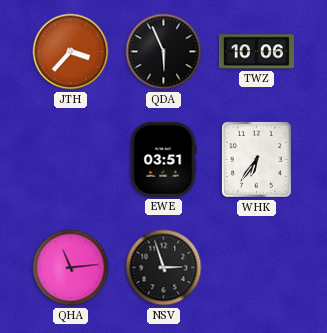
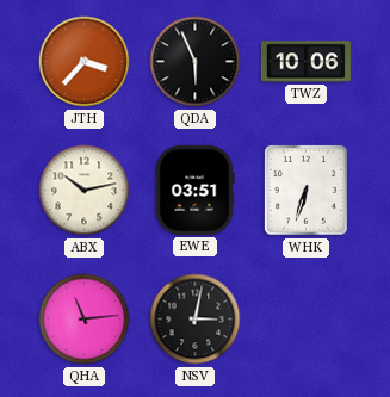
ABX: none -> 10:13
WHK: 6:36 -> 6:33
NSV: 2:57 -> 3:02
